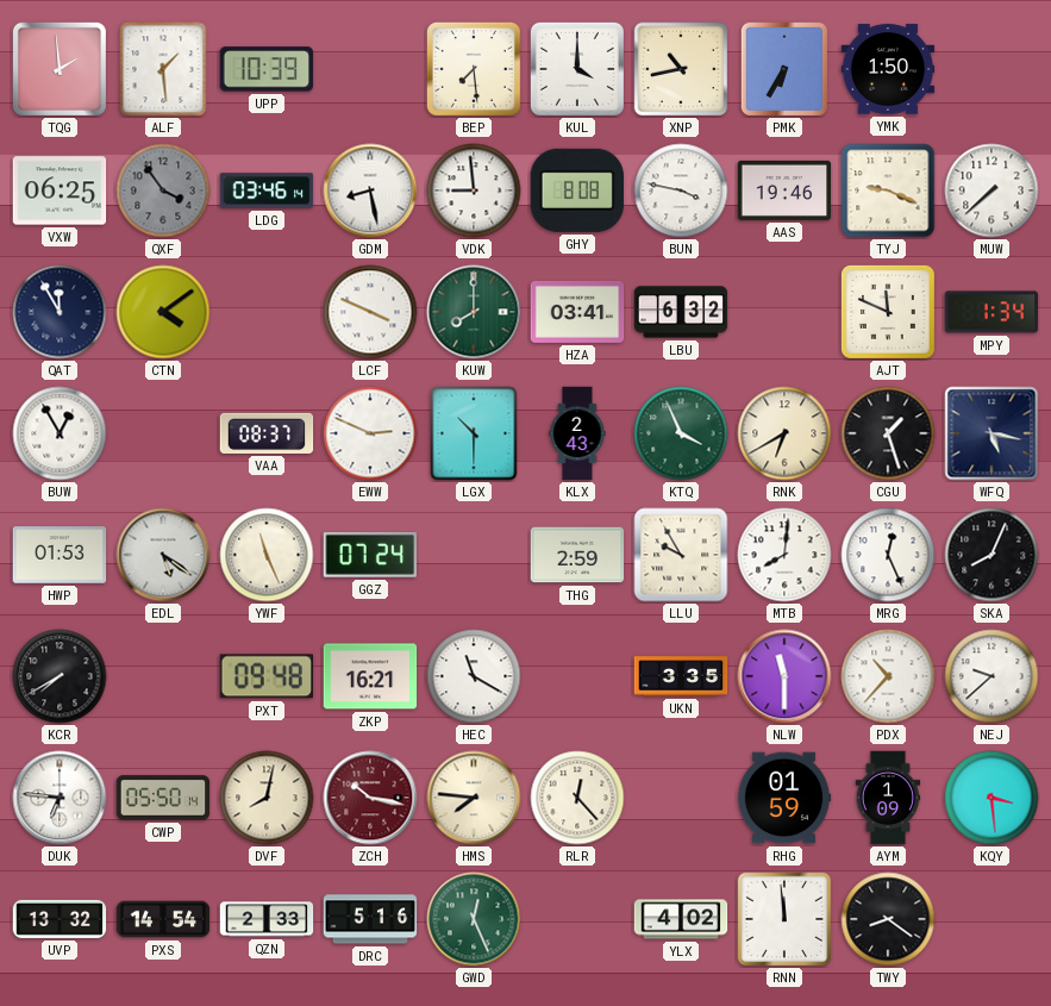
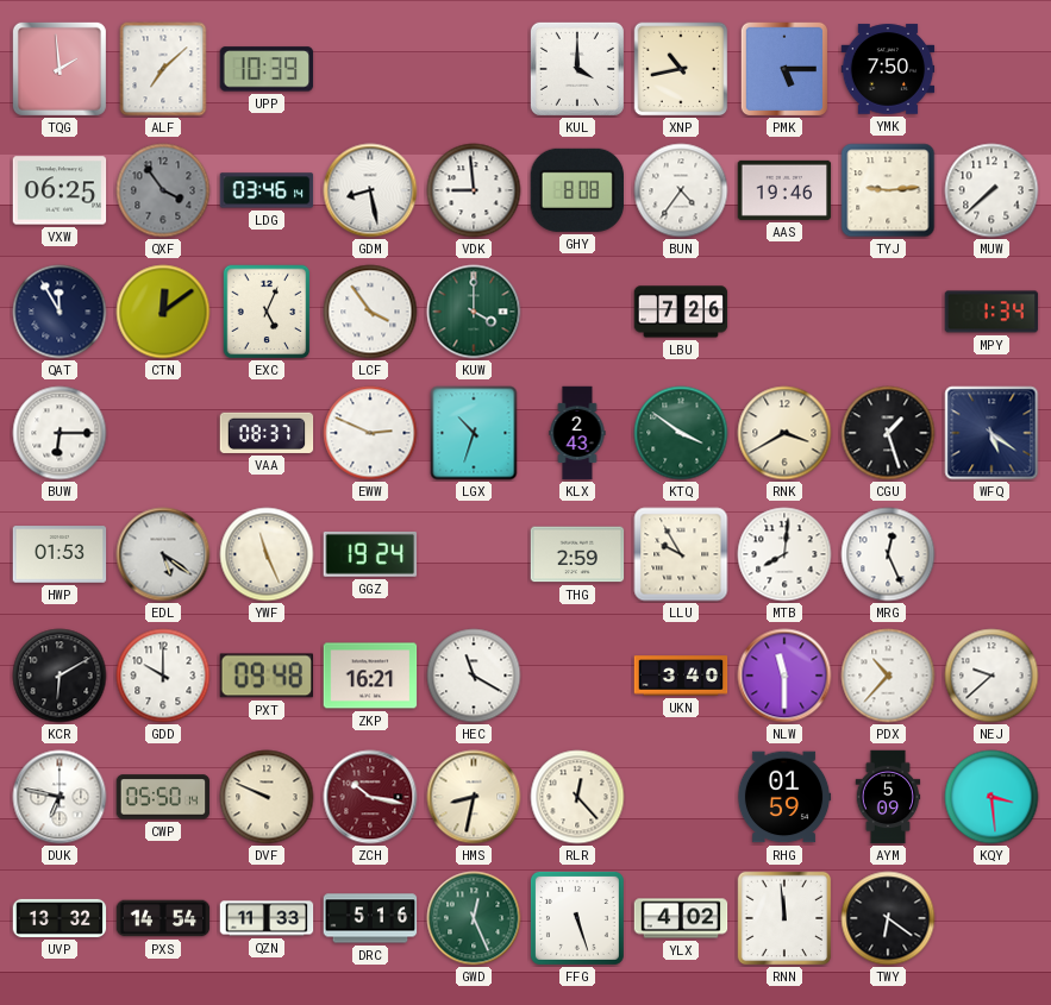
ALF: 1:29 -> 7:08
BEP: 7:29 -> none
PMK: 6:35 -> 5:15
YMK: 1:50 -> 7:50
BUN: 3:47 -> 4:36
TYJ: 9:19 -> 9:14
CTN: 4:09 -> 12:09
EXC: none -> 5:04
LCF: 3:49 -> 3:54
KUW: 8:00 -> 4:00
HZA: 03:41 -> none
LBU: 6:32 -> 7:26
AJT: 11:49 -> none
BUW: 12:55 -> 6:15
LGX: 10:30 -> 10:33
KTQ: 3:56 -> 3:51
RNK: 6:40 -> 3:40
WFQ: 5:17 -> 5:21
GGZ: 07:24 -> 19:24
SKA: 8:04 -> none
KCR: 7:40 -> 6:10
GDD: none -> 10:00
UKN: 3:35 -> 3:40
DUK: 6:46 -> 6:47
DVF: 8:02 -> 9:49
HMS: 7:46 -> 8:32
AYM: 1:09 -> 5:09
QZN: 2:33 -> 11:33
FFG: none -> 5:27
TWY: 8:21 -> 6:21
